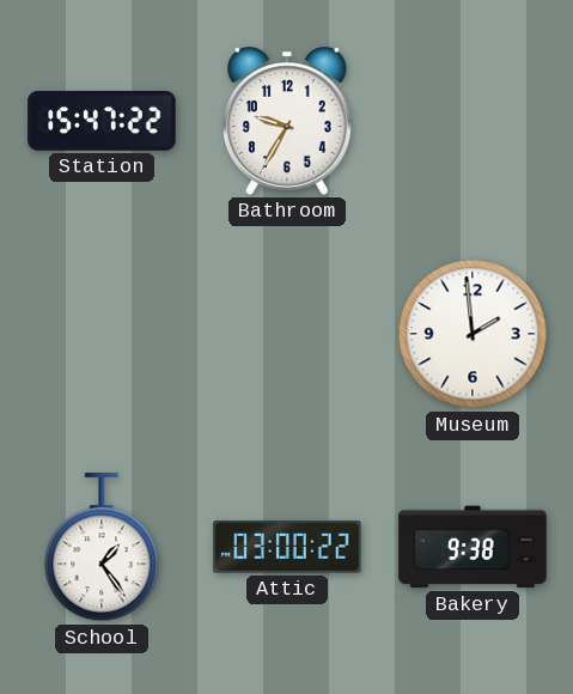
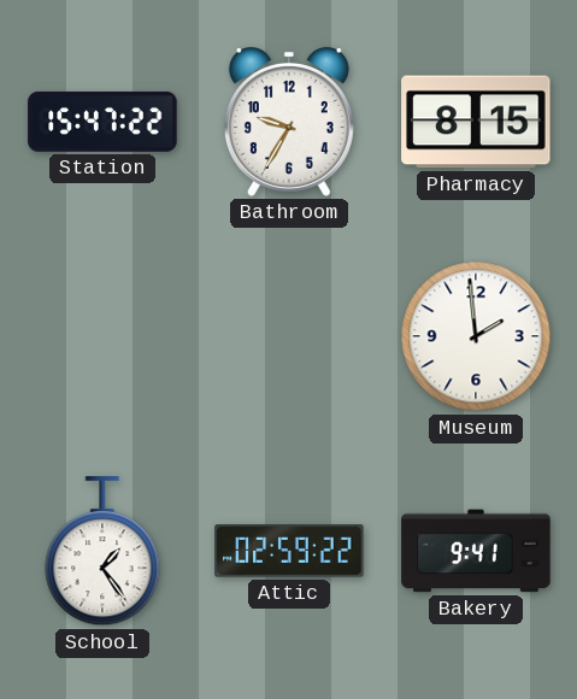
Pharmacy: none -> 8:15
Attic: 03:00 -> 02:59
Bakery: 9:38 -> 9:41
